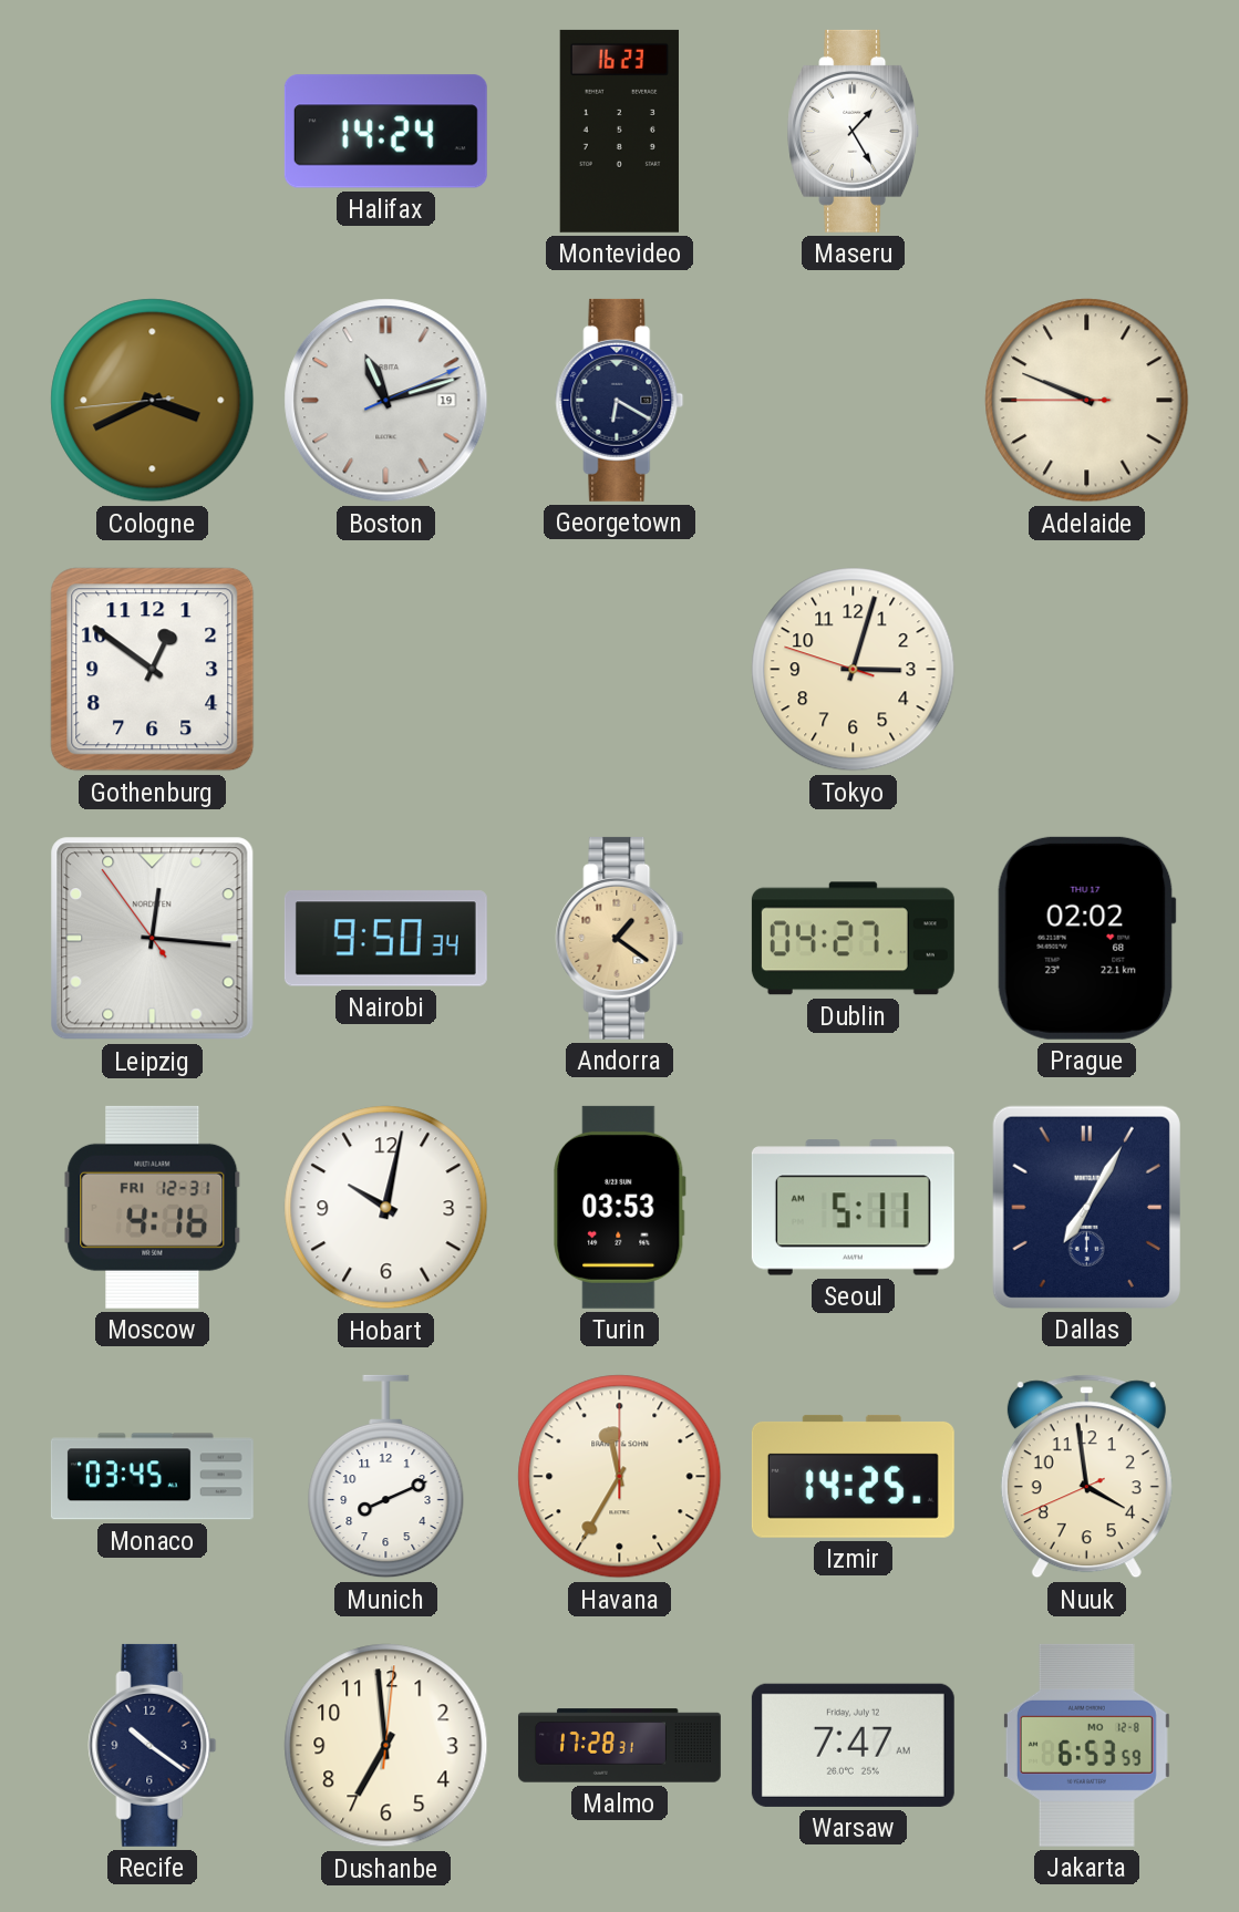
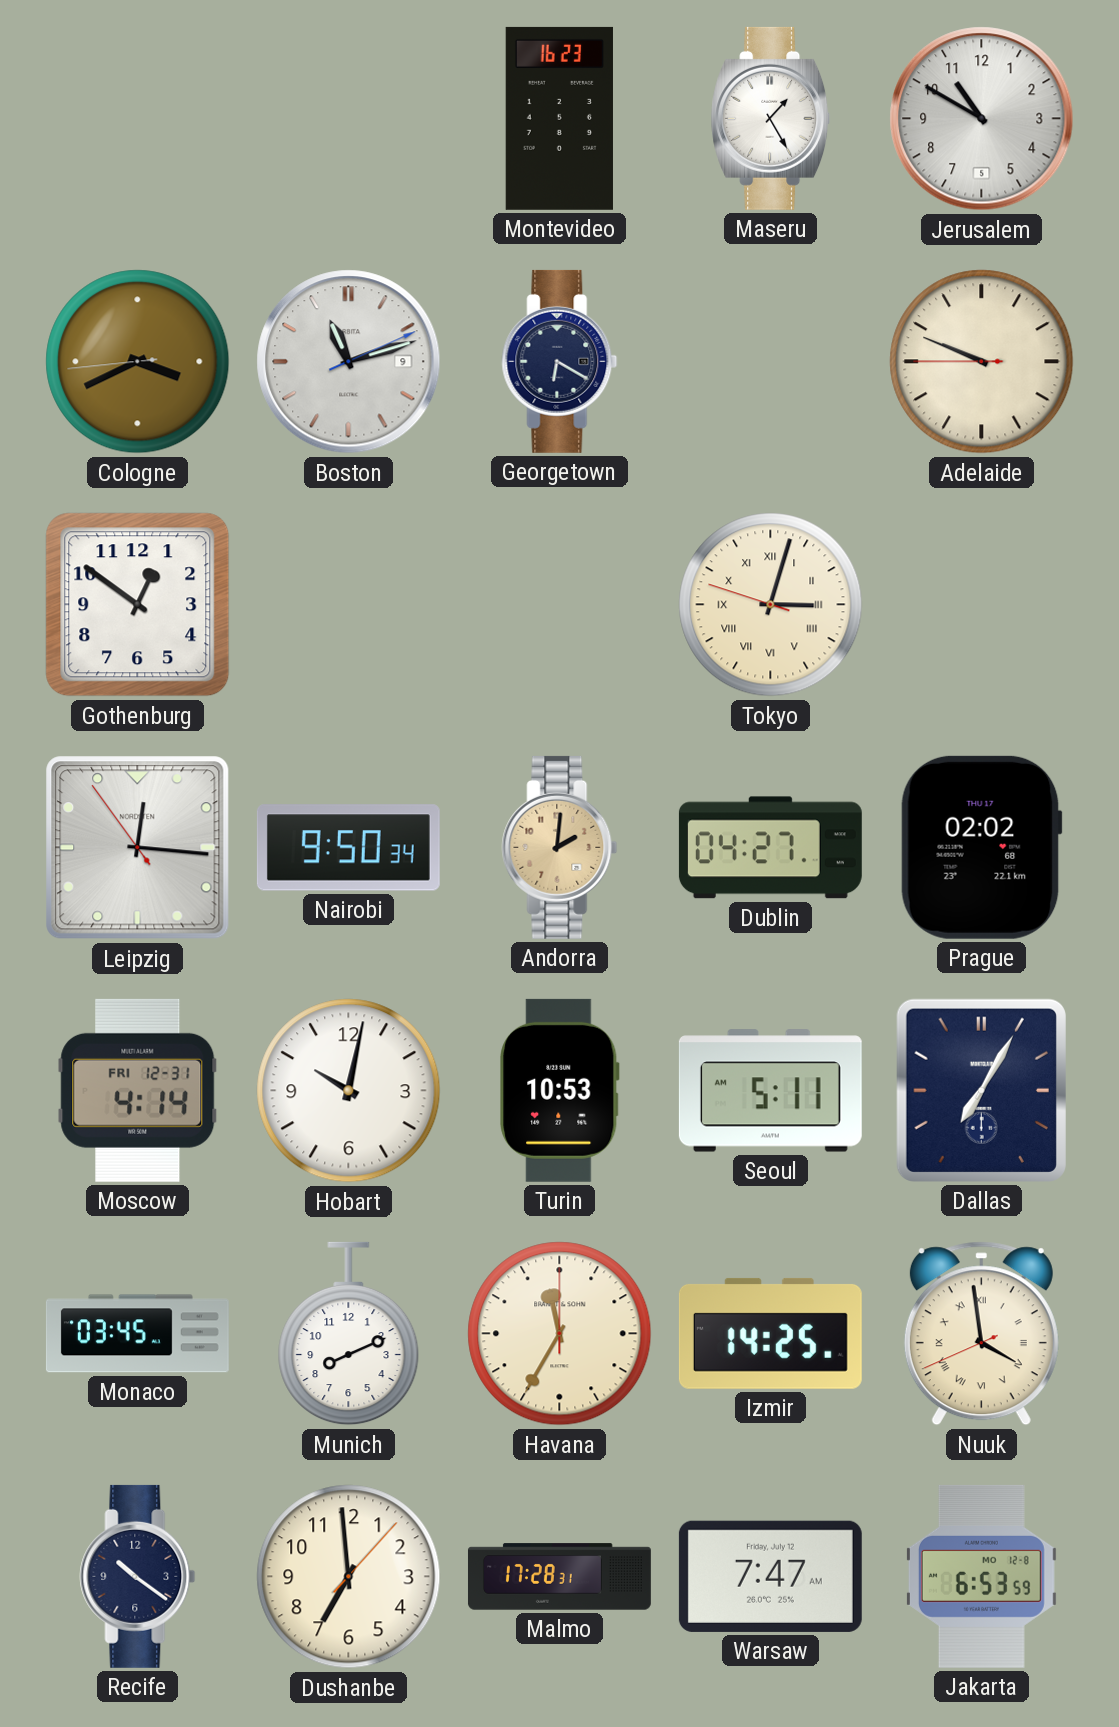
Halifax: 14:24 -> none
Jerusalem: none -> 10:50
Boston date: 19 -> 9
Tokyo numerals: Arabic -> Roman
Andorra: 1:21 -> 2:01
Moscow: 4:16 -> 4:14
Turin: 03:53 -> 10:53
Nuuk numerals: Arabic -> Roman
Dushanbe: 6:59:01 -> 6:59:07
